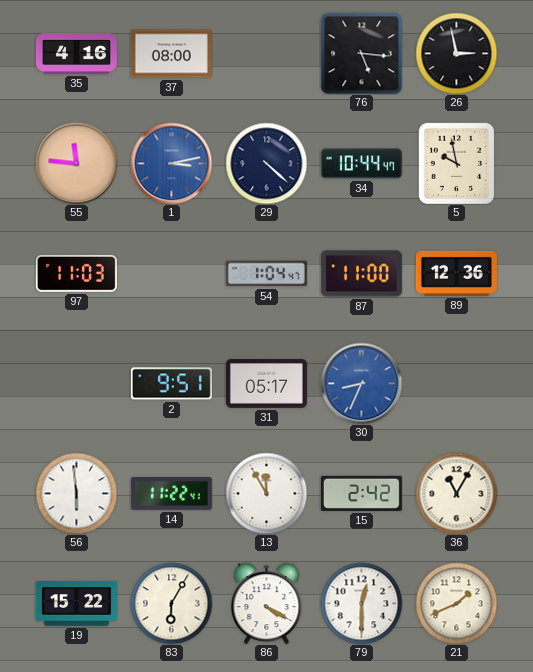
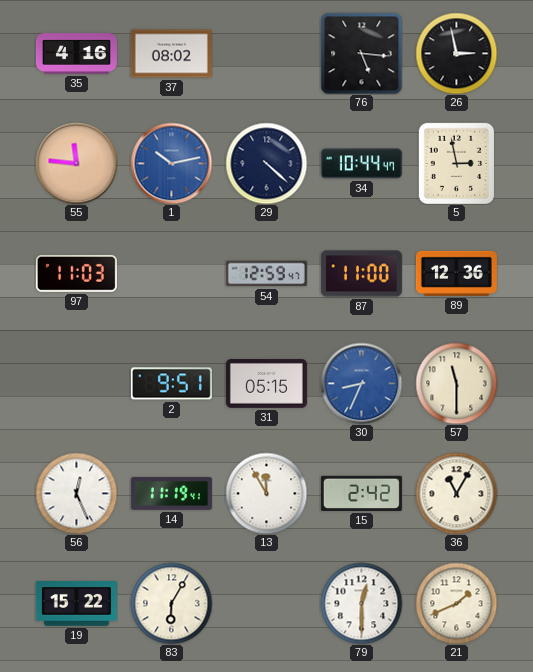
37: 08:00 -> 08:02
1: 3:13 -> 10:13
5: 9:58 -> 2:58
54: 1:04 -> 12:59
31: 05:17 -> 05:15
57: none -> 11:30
56: 5:59 -> 12:26
14: 11:22 -> 11:19
86: 4:20 -> none
